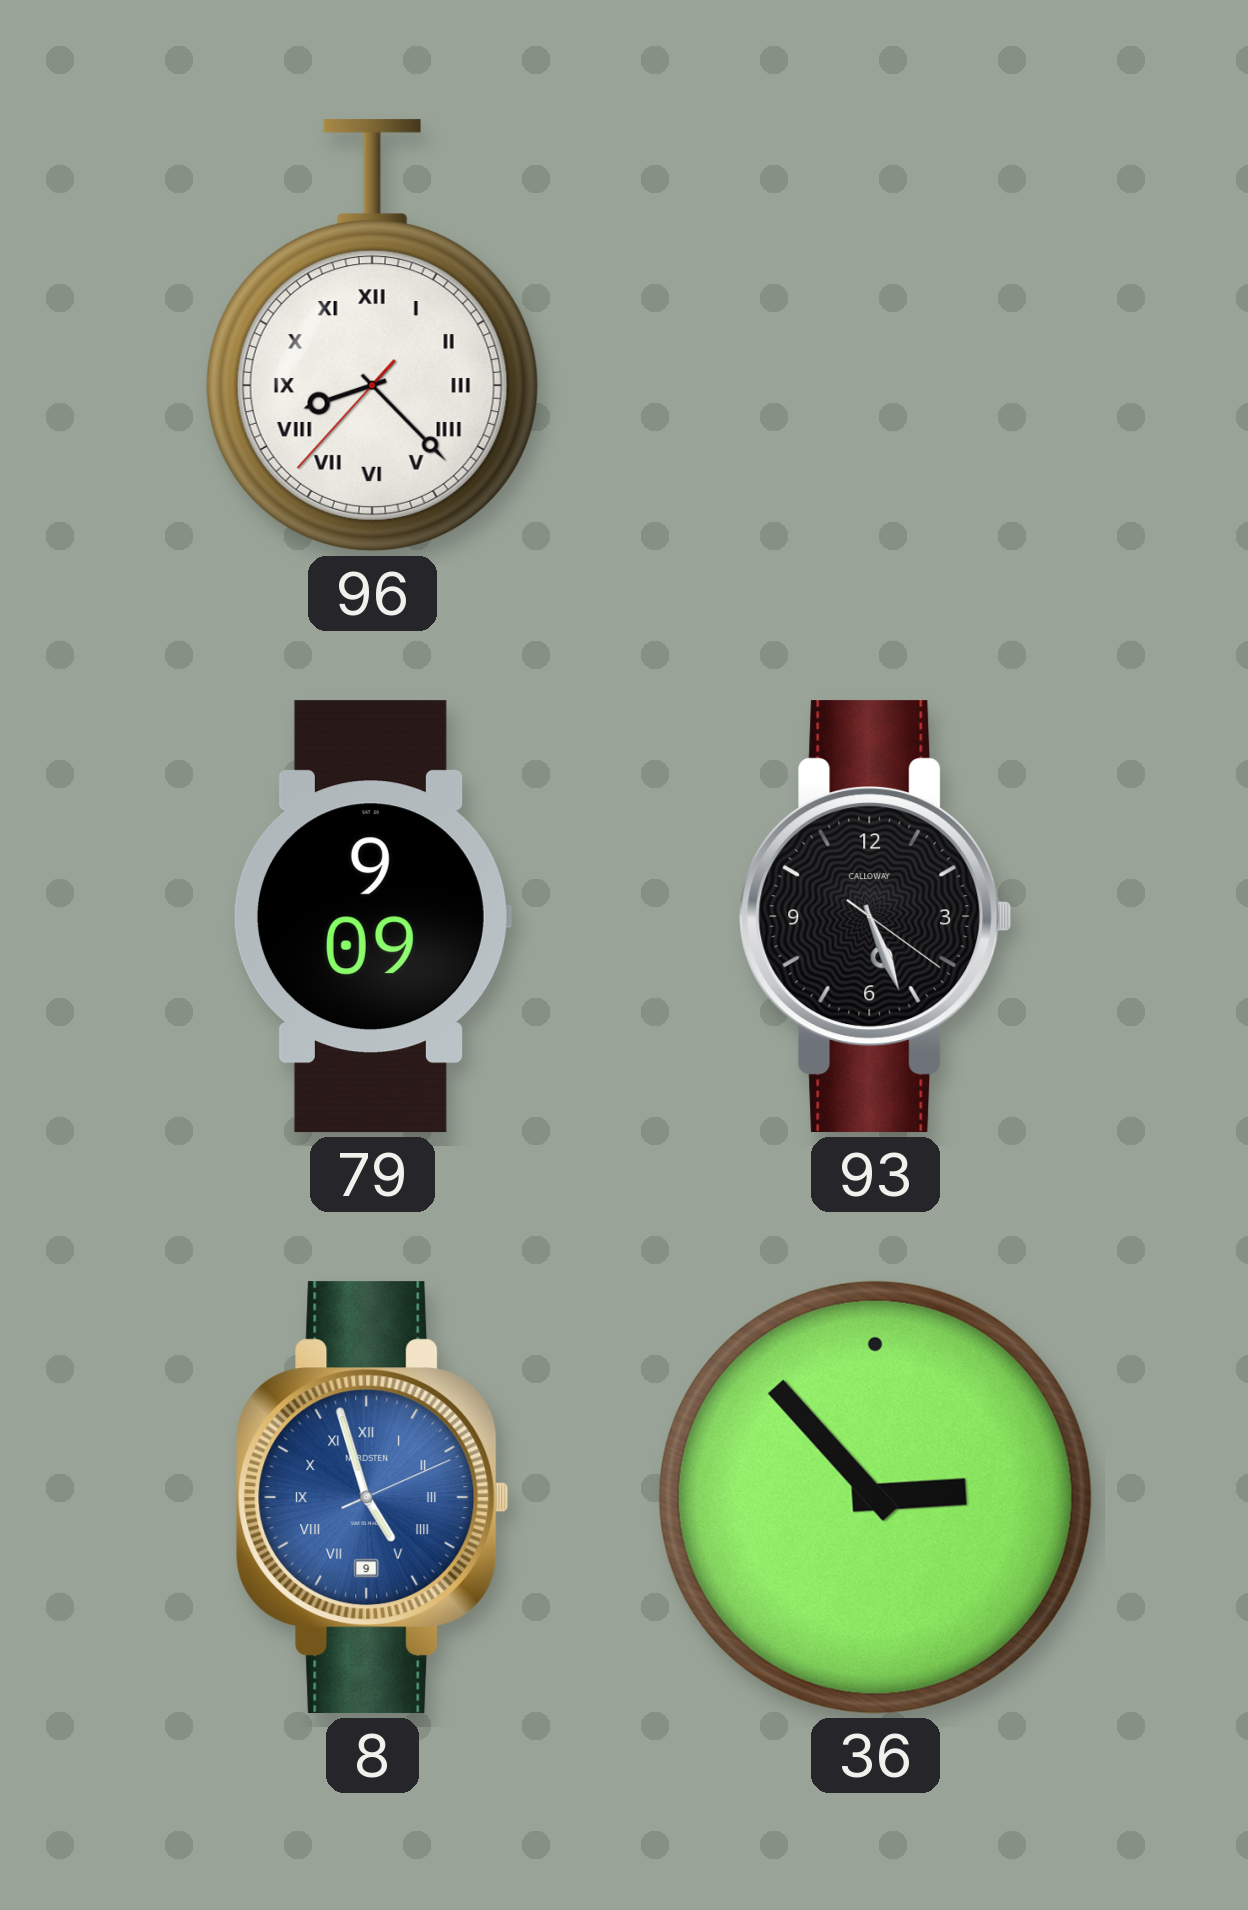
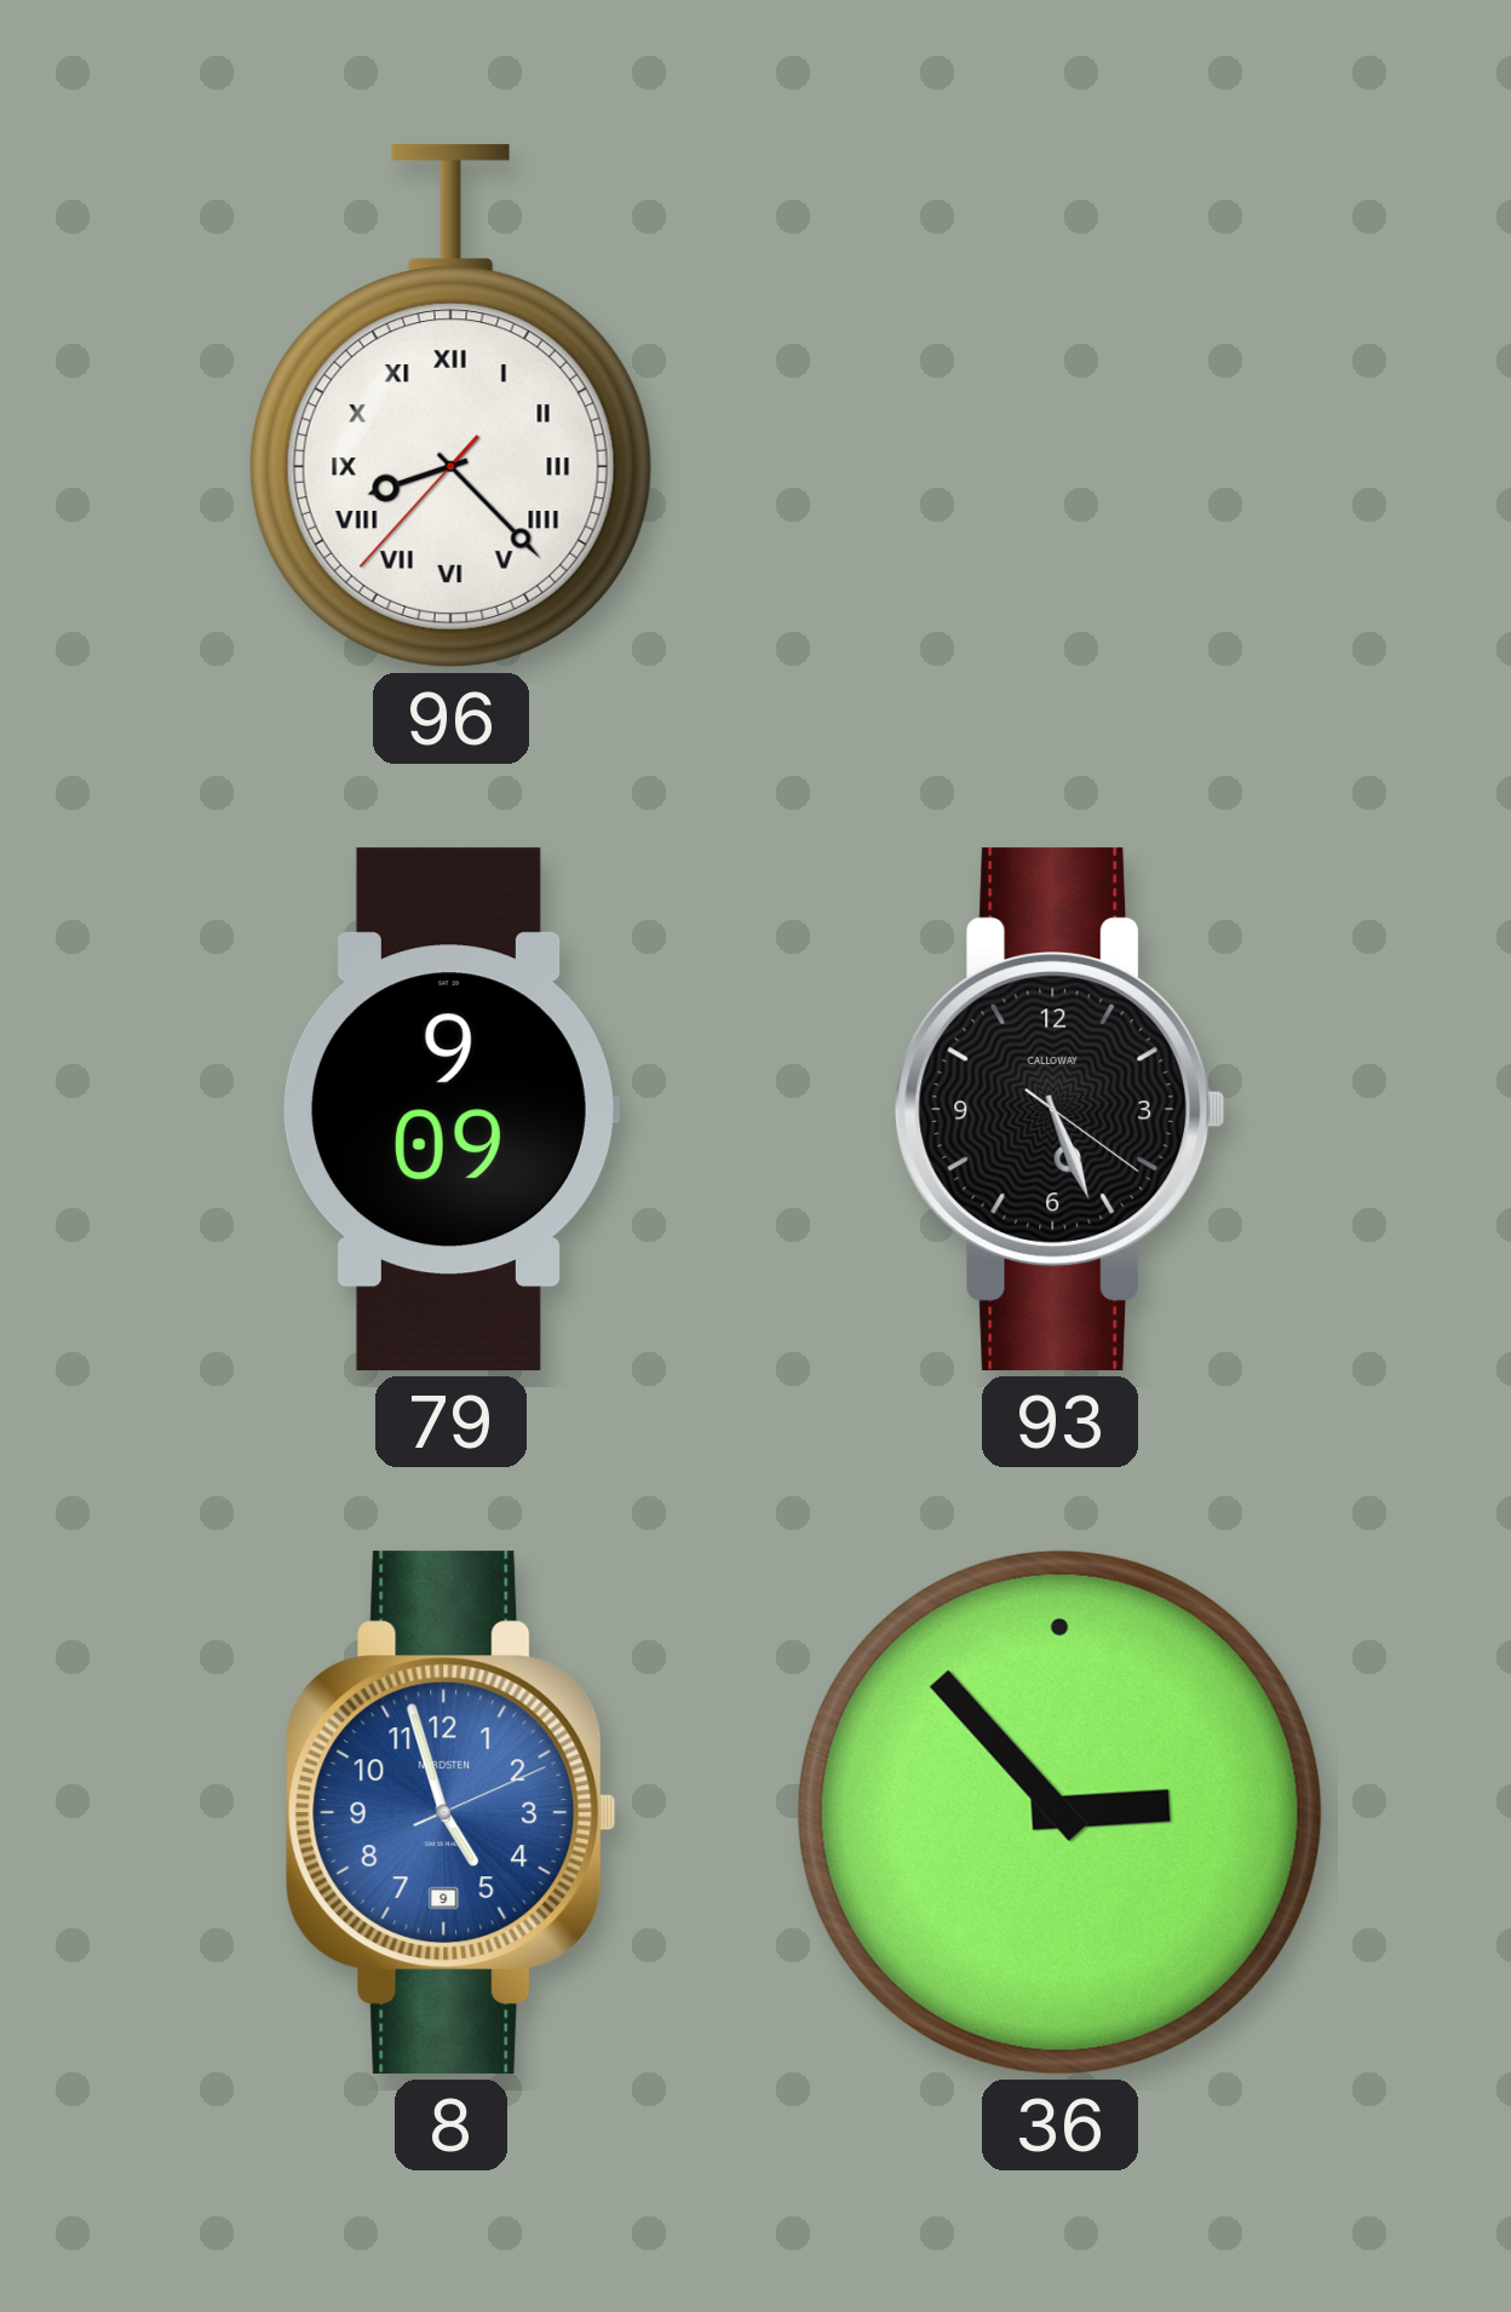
8 numerals: Roman -> Arabic
